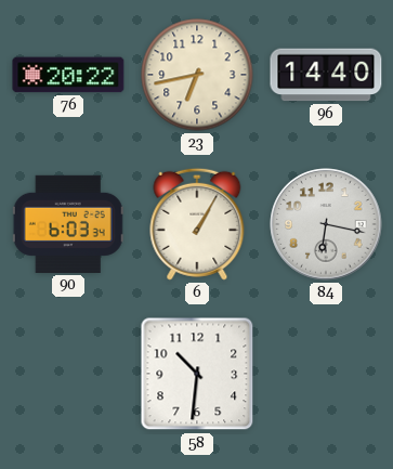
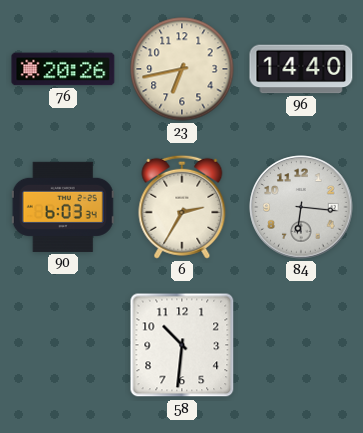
76: 20:22 -> 20:26
6: 1:05 -> 2:35
84: 6:17 -> 6:16
